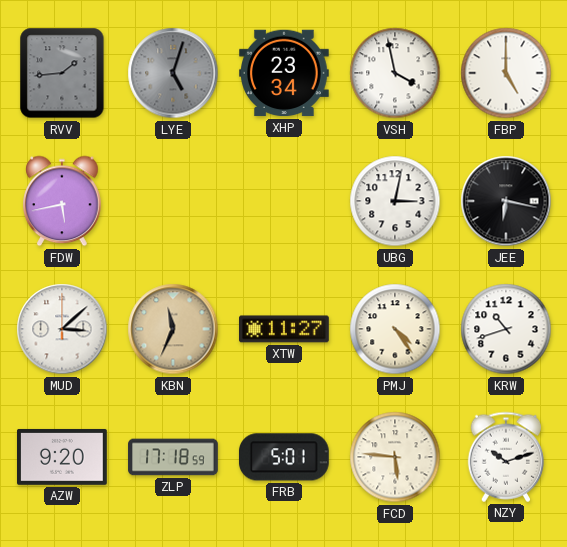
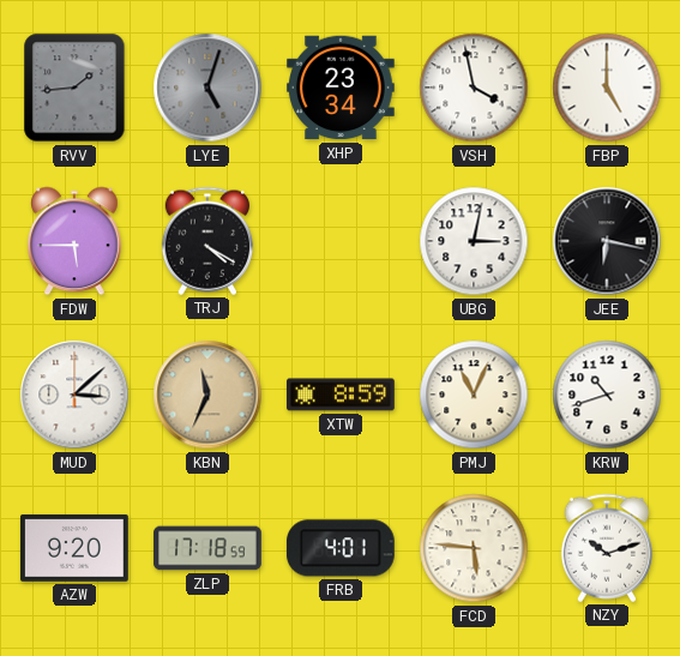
FDW: 5:43 -> 5:45
TRJ: none -> 4:20
XTW: 11:27 -> 8:59
PMJ: 4:24 -> 11:04
FRB: 5:01 -> 4:01
